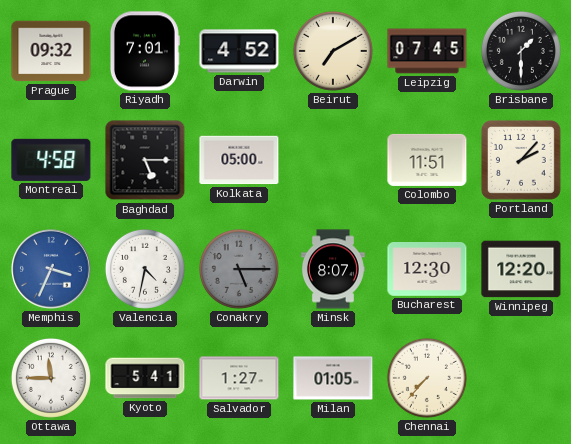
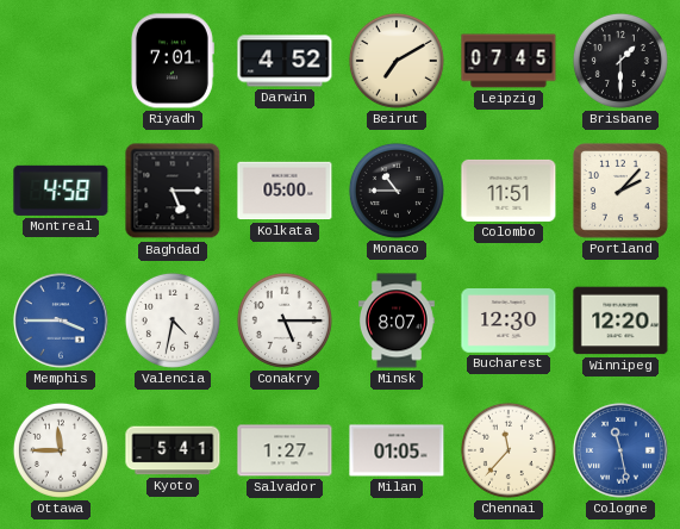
Prague: 09:32 -> none
Monaco: none -> 10:45
Memphis: 3:34 -> 3:45
Conakry dial: grey -> white
Chennai: 7:37 -> 11:37
Cologne: none -> 11:28
